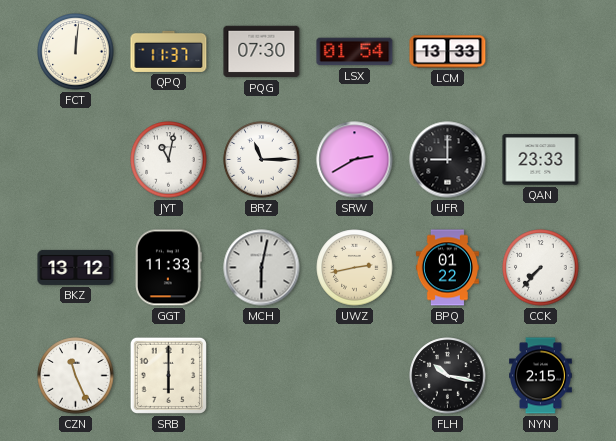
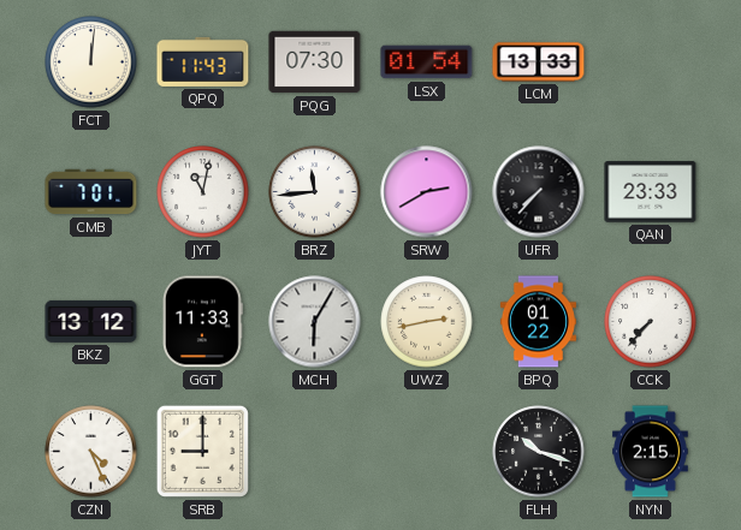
QPQ: 11:37 -> 11:43
CMB: none -> 7:01
BRZ: 11:15 -> 11:44
UFR: 9:00 -> 7:37
MCH: 6:02 -> 6:05
CZN: 11:26 -> 4:26
SRB: 6:00 -> 9:00
FLH: 10:17 -> 10:18
